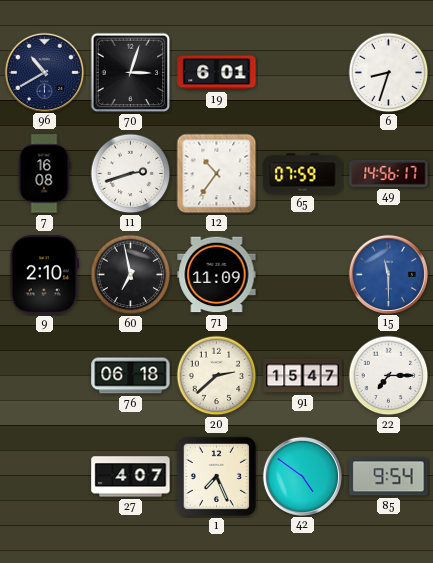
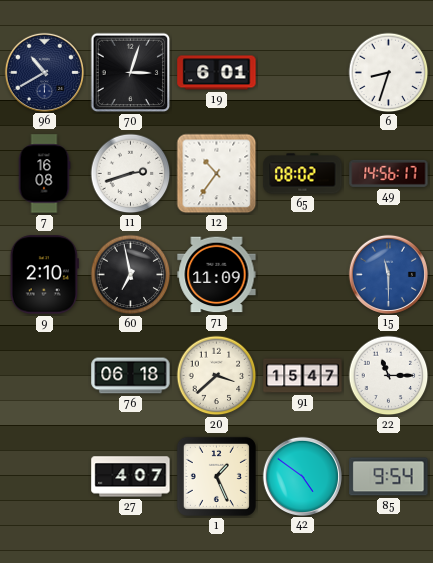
65: 07:59 -> 08:02
20: 2:38 -> 3:38
22: 7:15 -> 11:15
1: 7:26 -> 1:26
